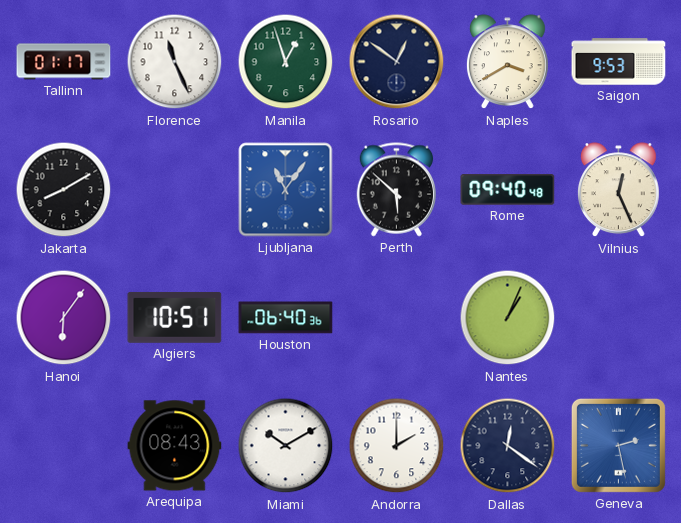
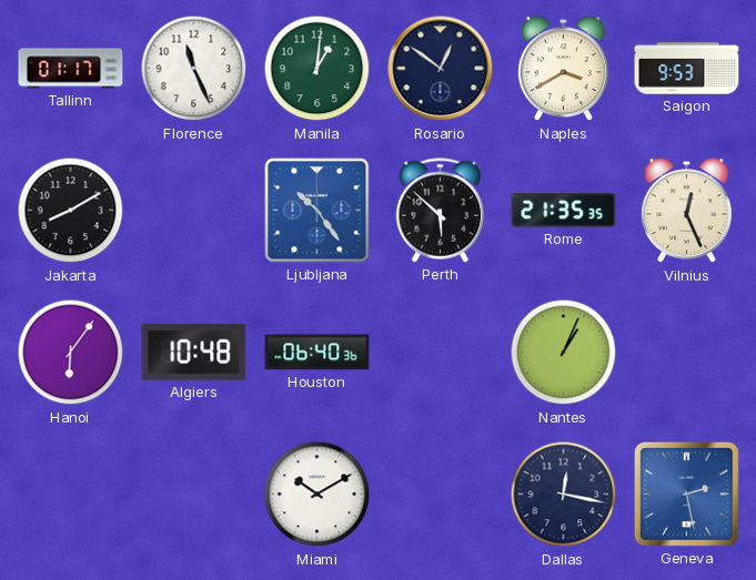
Manila: 12:57 -> 1:01
Ljubljana: 11:06 -> 10:24
Rome: 09:40 -> 21:35
Algiers: 10:51 -> 10:48
Arequipa: 08:43 -> none
Andorra: 2:00 -> none
Dallas: 12:21 -> 12:17
